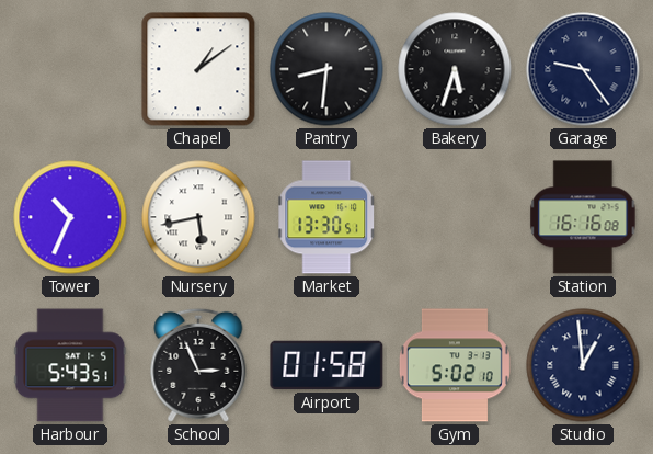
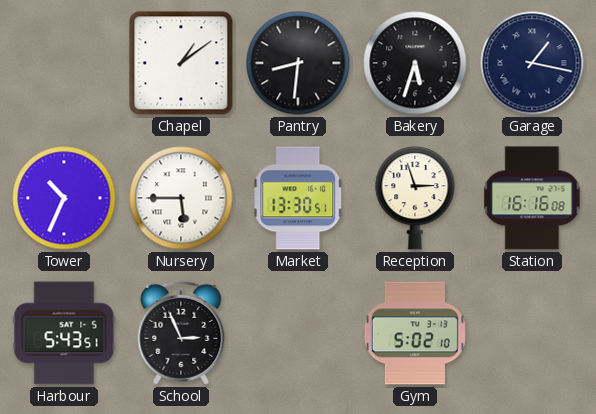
Garage: 9:24 -> 1:17
Nursery: 5:43 -> 5:45
Reception: none -> 2:57
Airport: 01:58 -> none
Studio: 12:59 -> none
